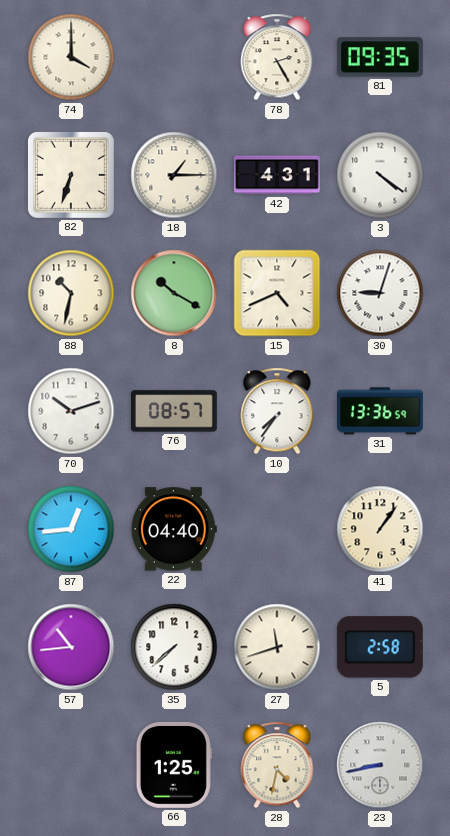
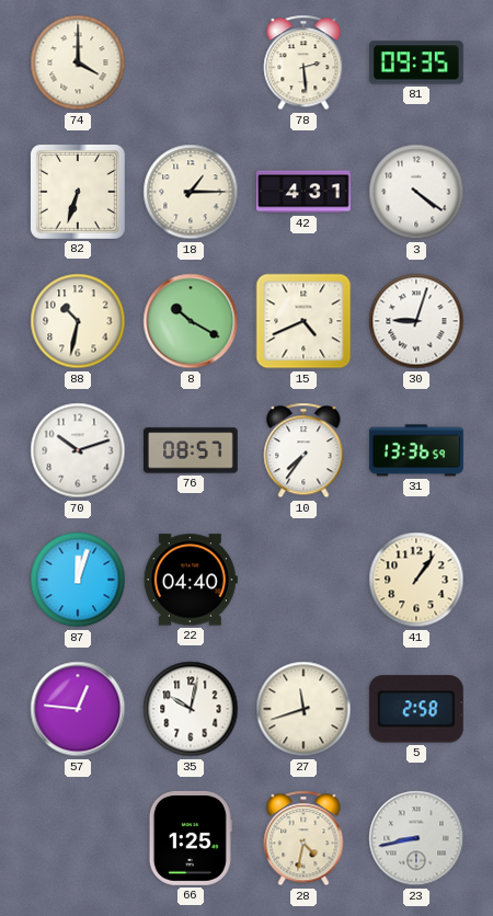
78: 2:25 -> 2:29
87: 12:44 -> 12:03
57: 10:44 -> 12:46
35: 7:38 -> 10:02
